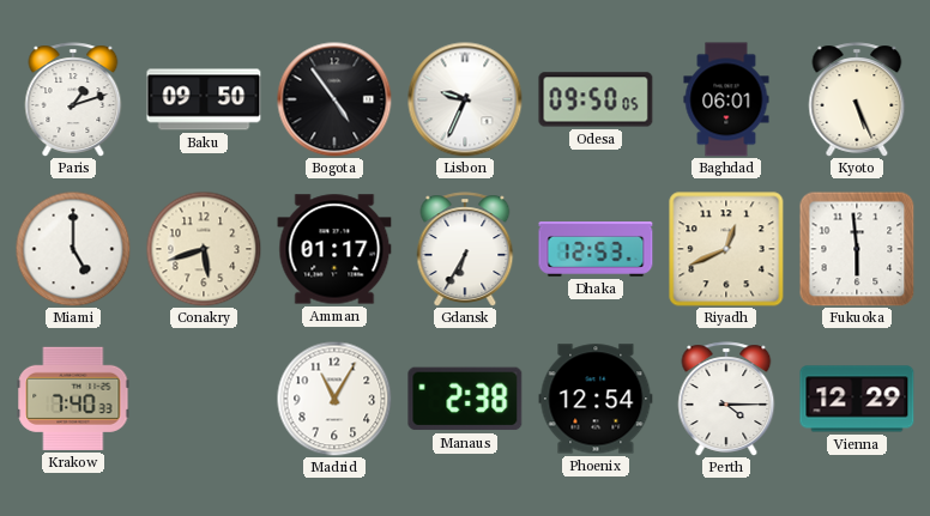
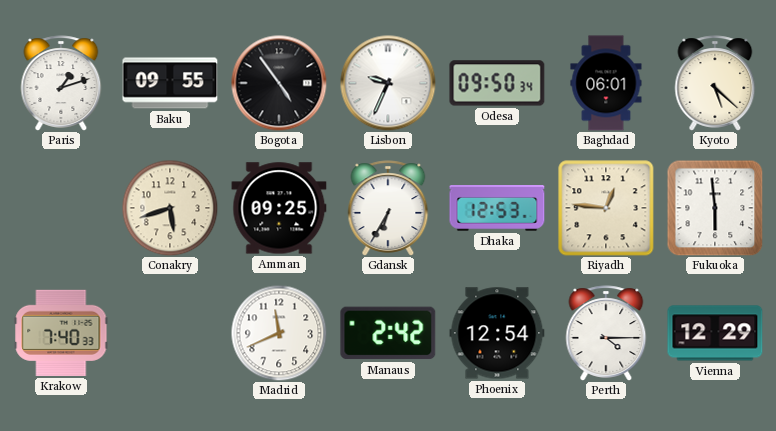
Baku: 09:50 -> 09:55
Odesa: 09:50:05 -> 09:50:34
Kyoto: 5:26 -> 5:22
Miami: 5:00 -> none
Amman: 01:17 -> 09:25
Riyadh: 12:41 -> 12:46
Madrid: 11:05 -> 11:41
Manaus: 2:38 -> 2:42
